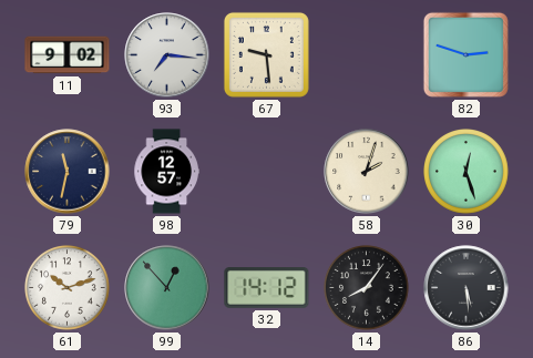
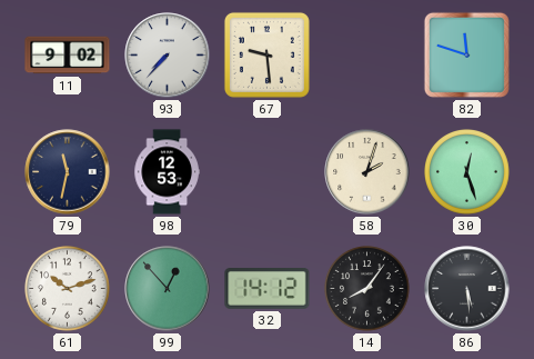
93: 7:16 -> 7:37
82: 2:48 -> 11:48
98: 12:57 -> 12:53
